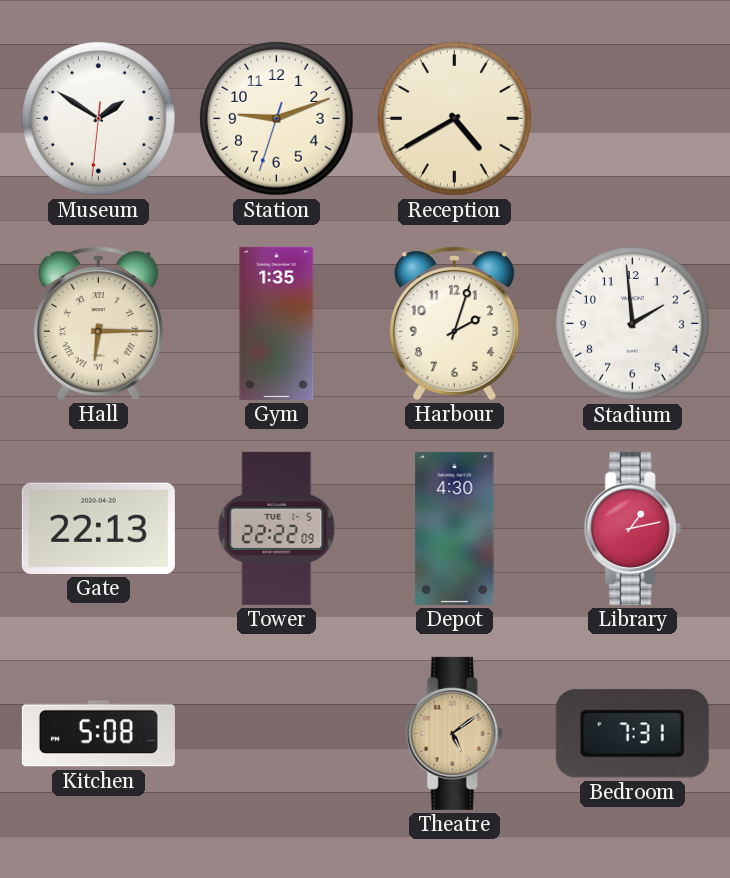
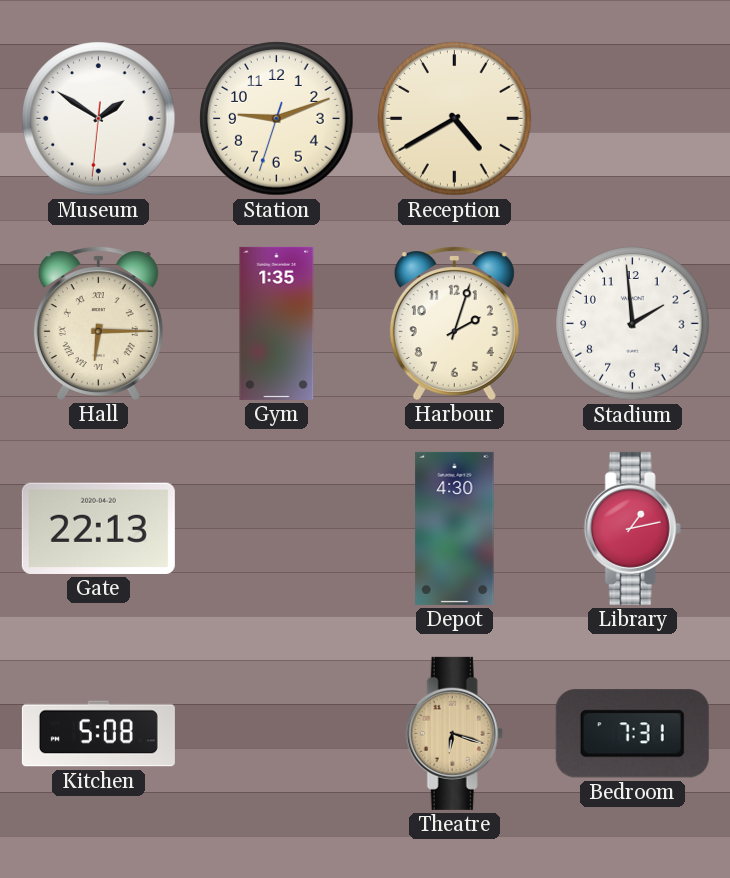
Tower: 22:22 -> none
Theatre: 5:09 -> 6:18
